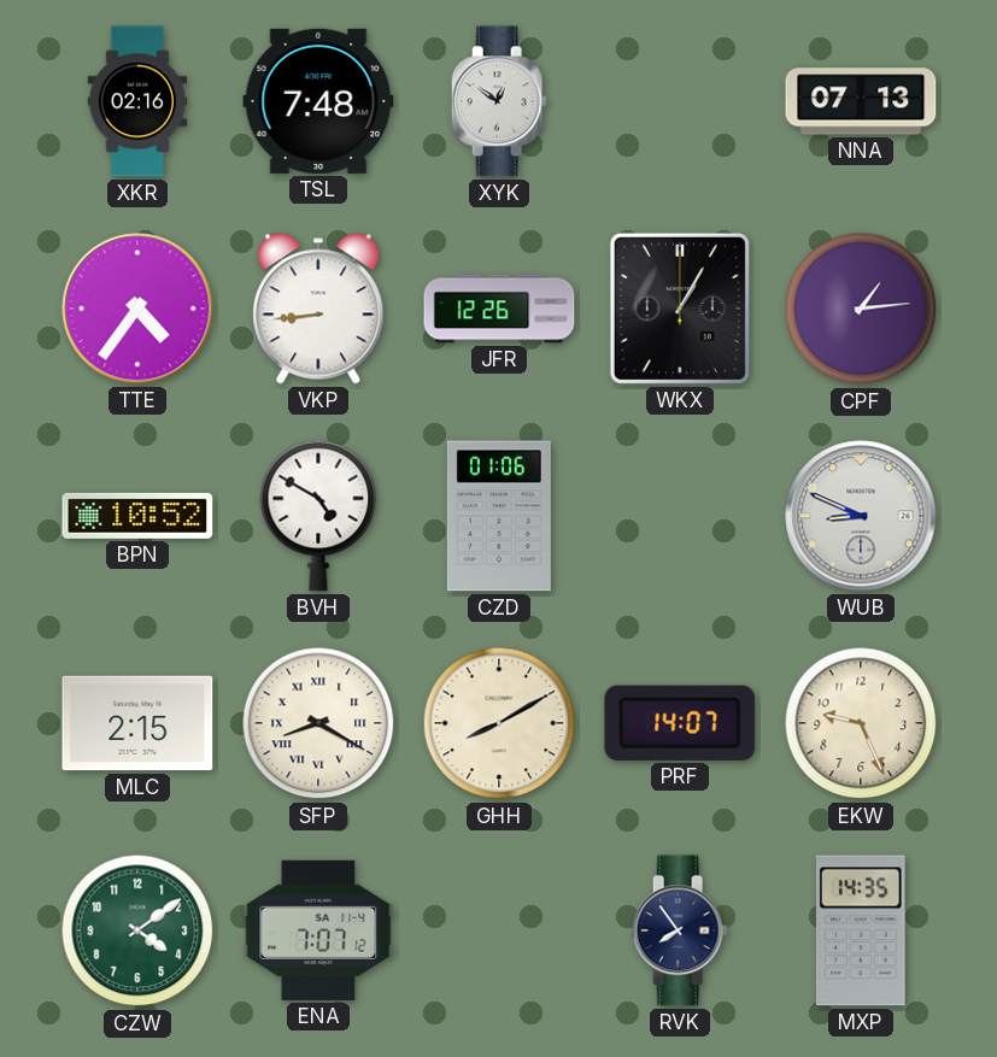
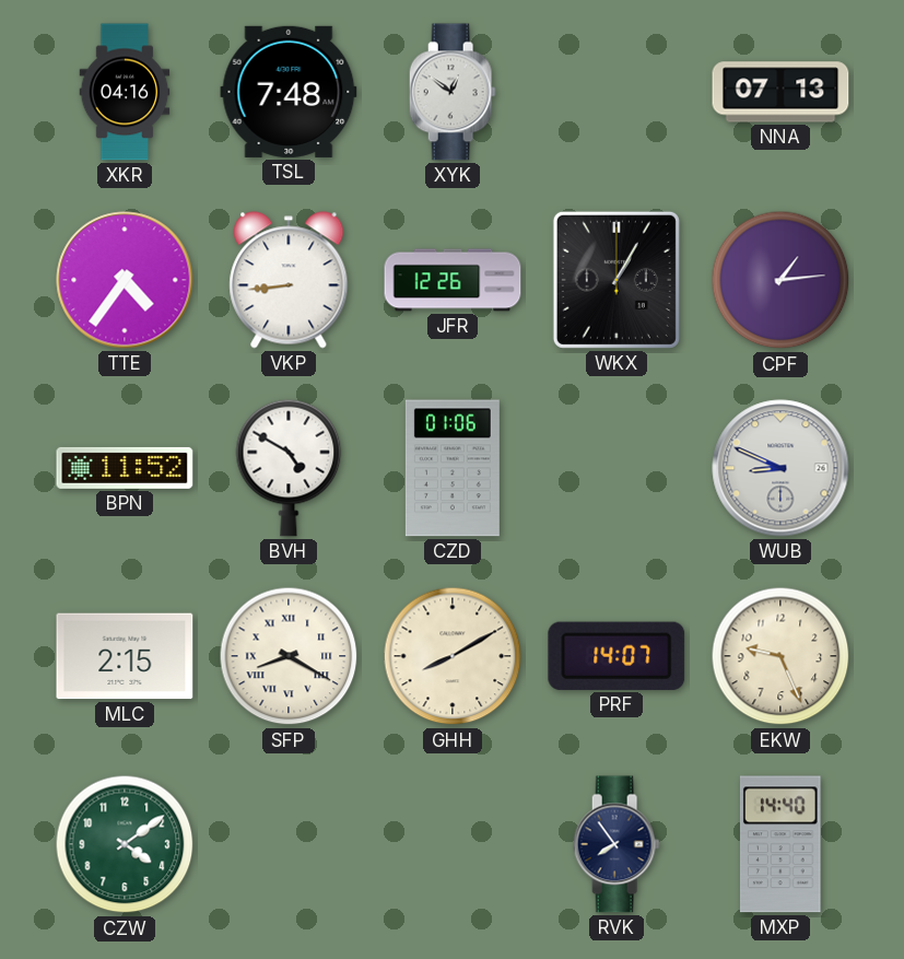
XKR: 02:16 -> 04:16
BPN: 10:52 -> 11:52
ENA: 7:07 -> none
MXP: 14:35 -> 14:40
